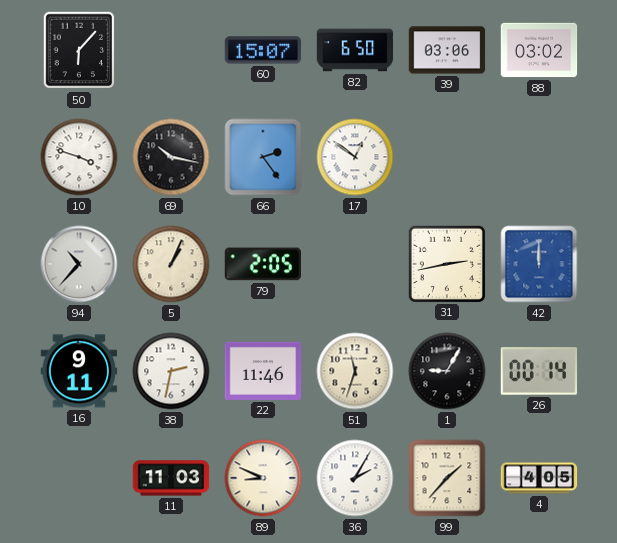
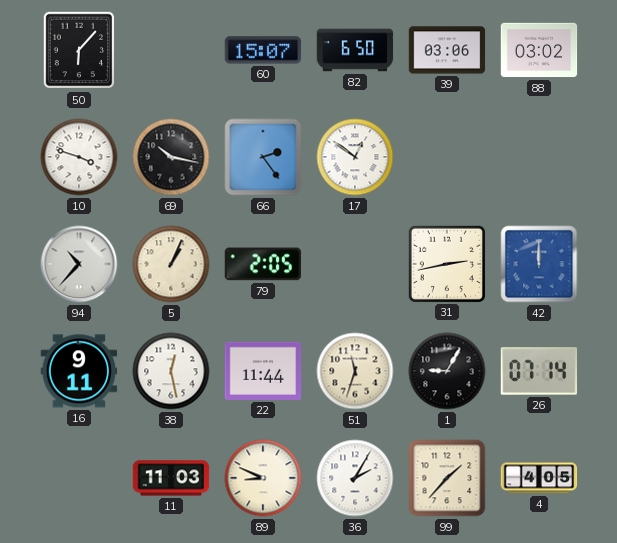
38: 2:32 -> 12:28
22: 11:46 -> 11:44
26: 00:14 -> 07:14
